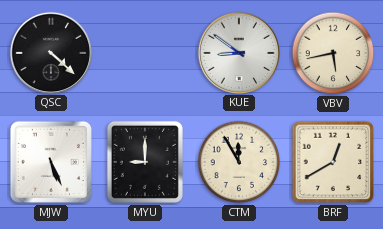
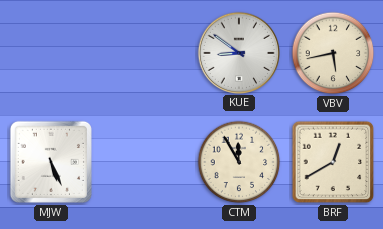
QSC: 4:22 -> none
MYU: 9:00 -> none
